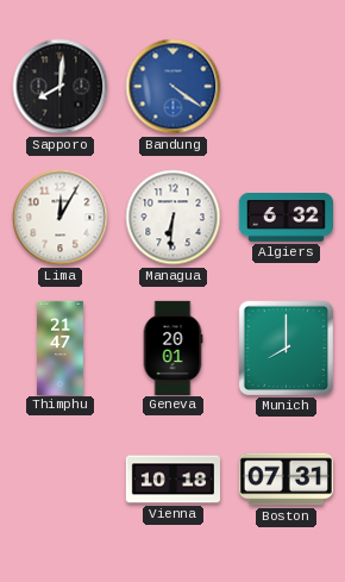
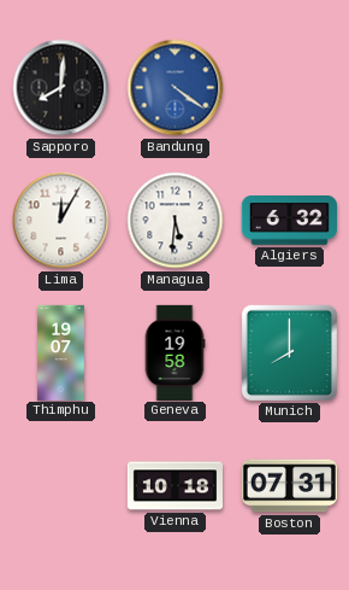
Managua: 6:31 -> 5:31
Thimphu: 21:47 -> 19:07
Geneva: 20:01 -> 19:58
